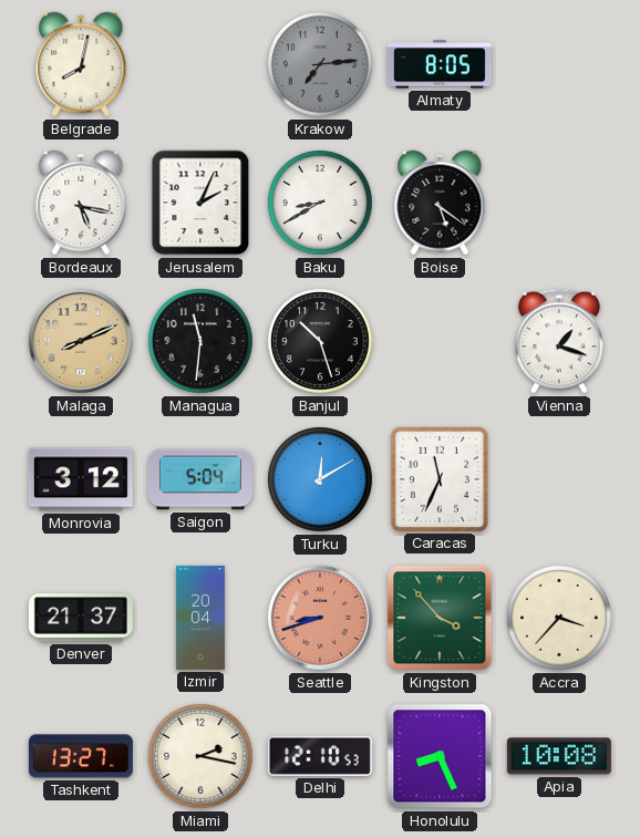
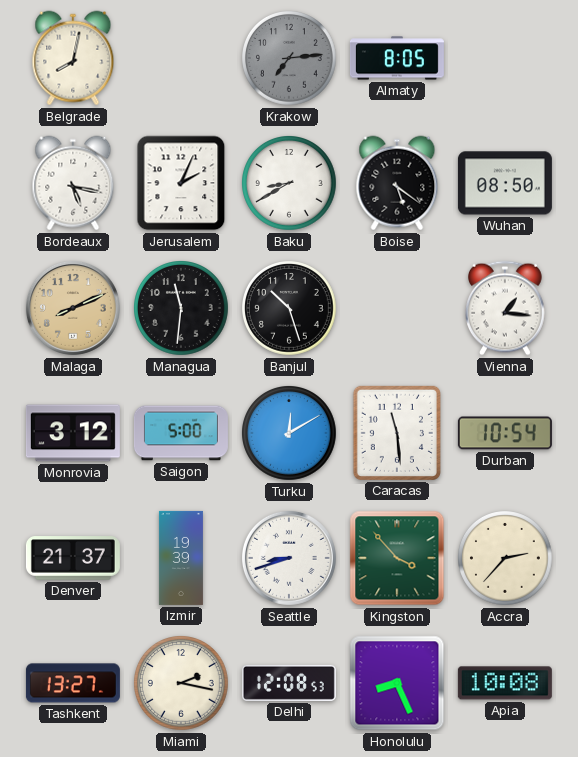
Wuhan: none -> 08:50
Vienna: 1:18 -> 1:16
Saigon: 5:04 -> 5:00
Caracas: 11:34 -> 11:29
Durban: none -> 10:54
Izmir: 20:04 -> 19:39
Seattle dial: salmon -> white
Accra: 3:37 -> 2:37
Delhi: 12:10 -> 12:08
